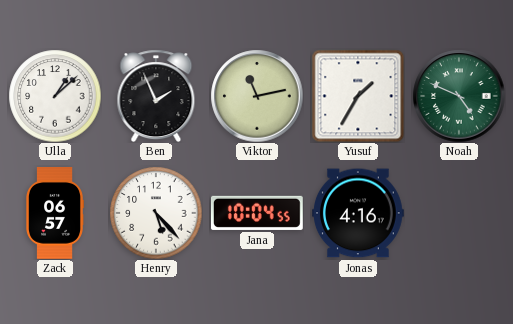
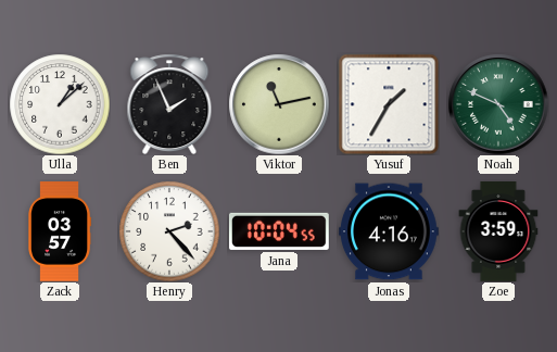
Zack: 06:57 -> 03:57
Henry: 5:23 -> 2:23
Zoe: none -> 3:59
